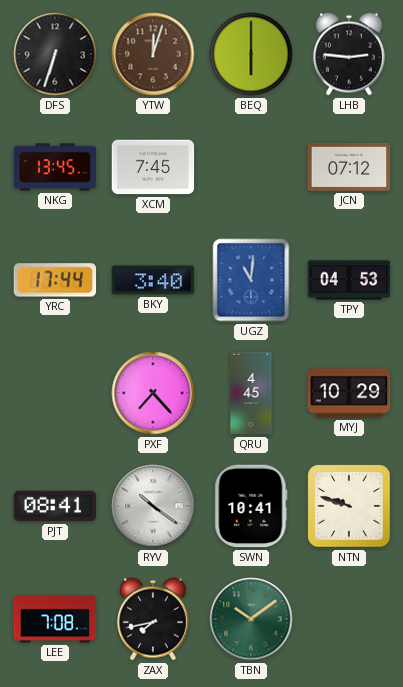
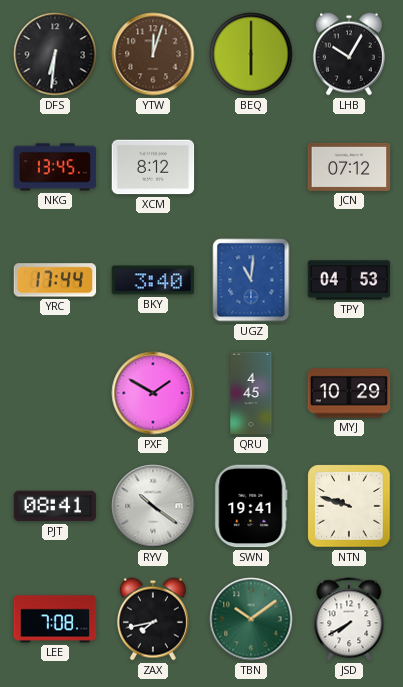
DFS: 6:33 -> 6:31
LHB: 2:46 -> 10:05
XCM: 7:45 -> 8:12
PXF: 7:23 -> 1:50
SWN: 10:41 -> 19:41
JSD: none -> 7:40
